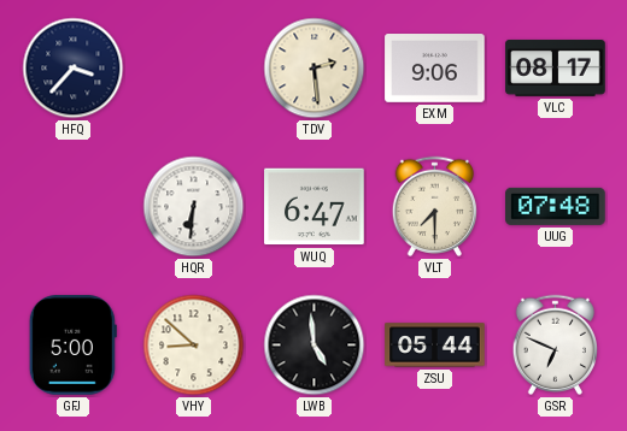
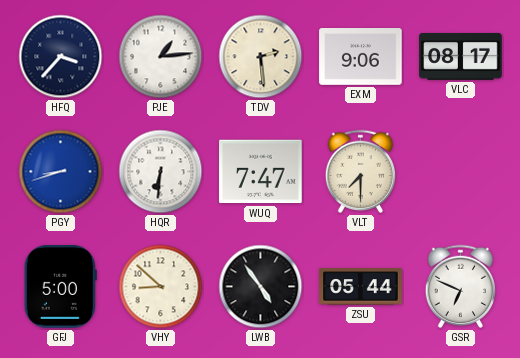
PJE: none -> 1:14
PGY: none -> 8:42
WUQ: 6:47 -> 7:47
UUG: 07:48 -> none
LWB: 4:59 -> 4:54
